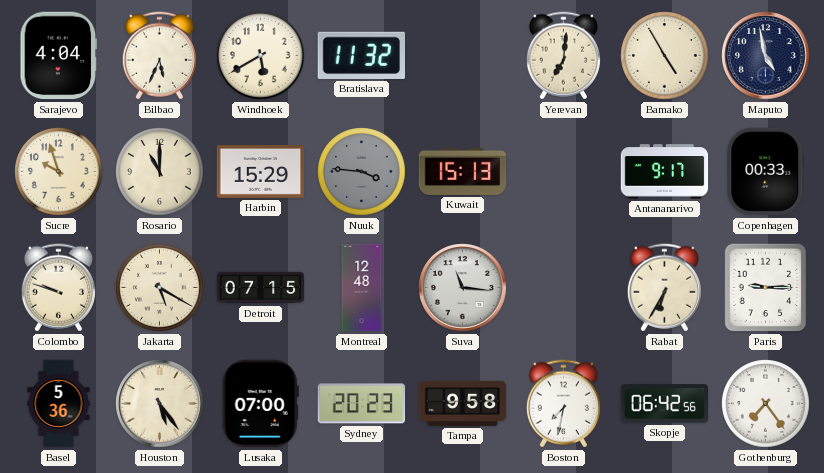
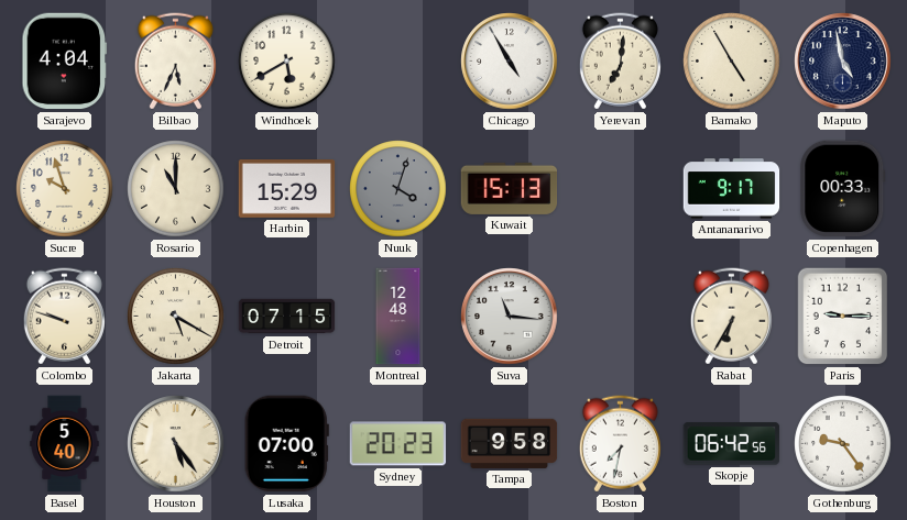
Bratislava: 11:32 -> none
Chicago: none -> 4:55
Nuuk: 3:46 -> 4:03
Basel: 5:36 -> 5:40
Gothenburg: 7:24 -> 9:24
